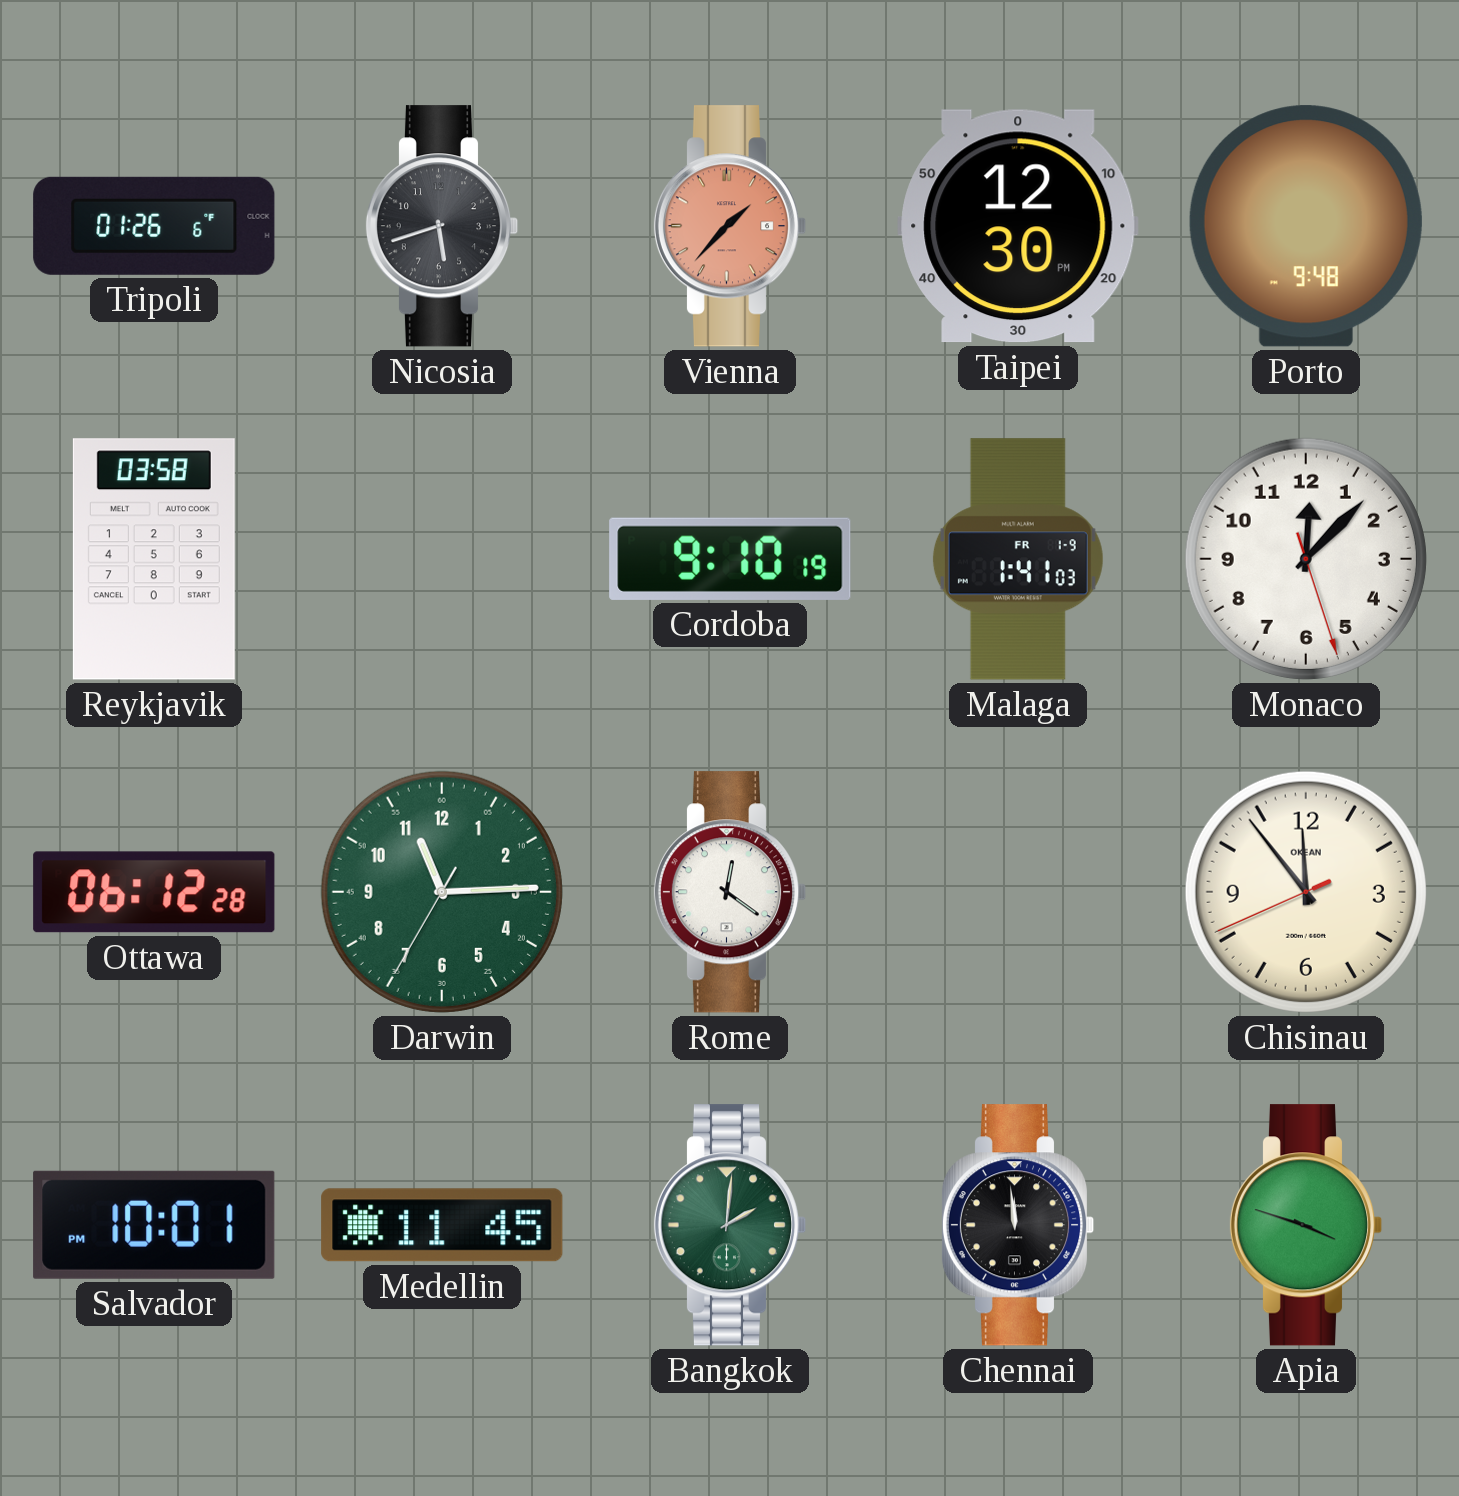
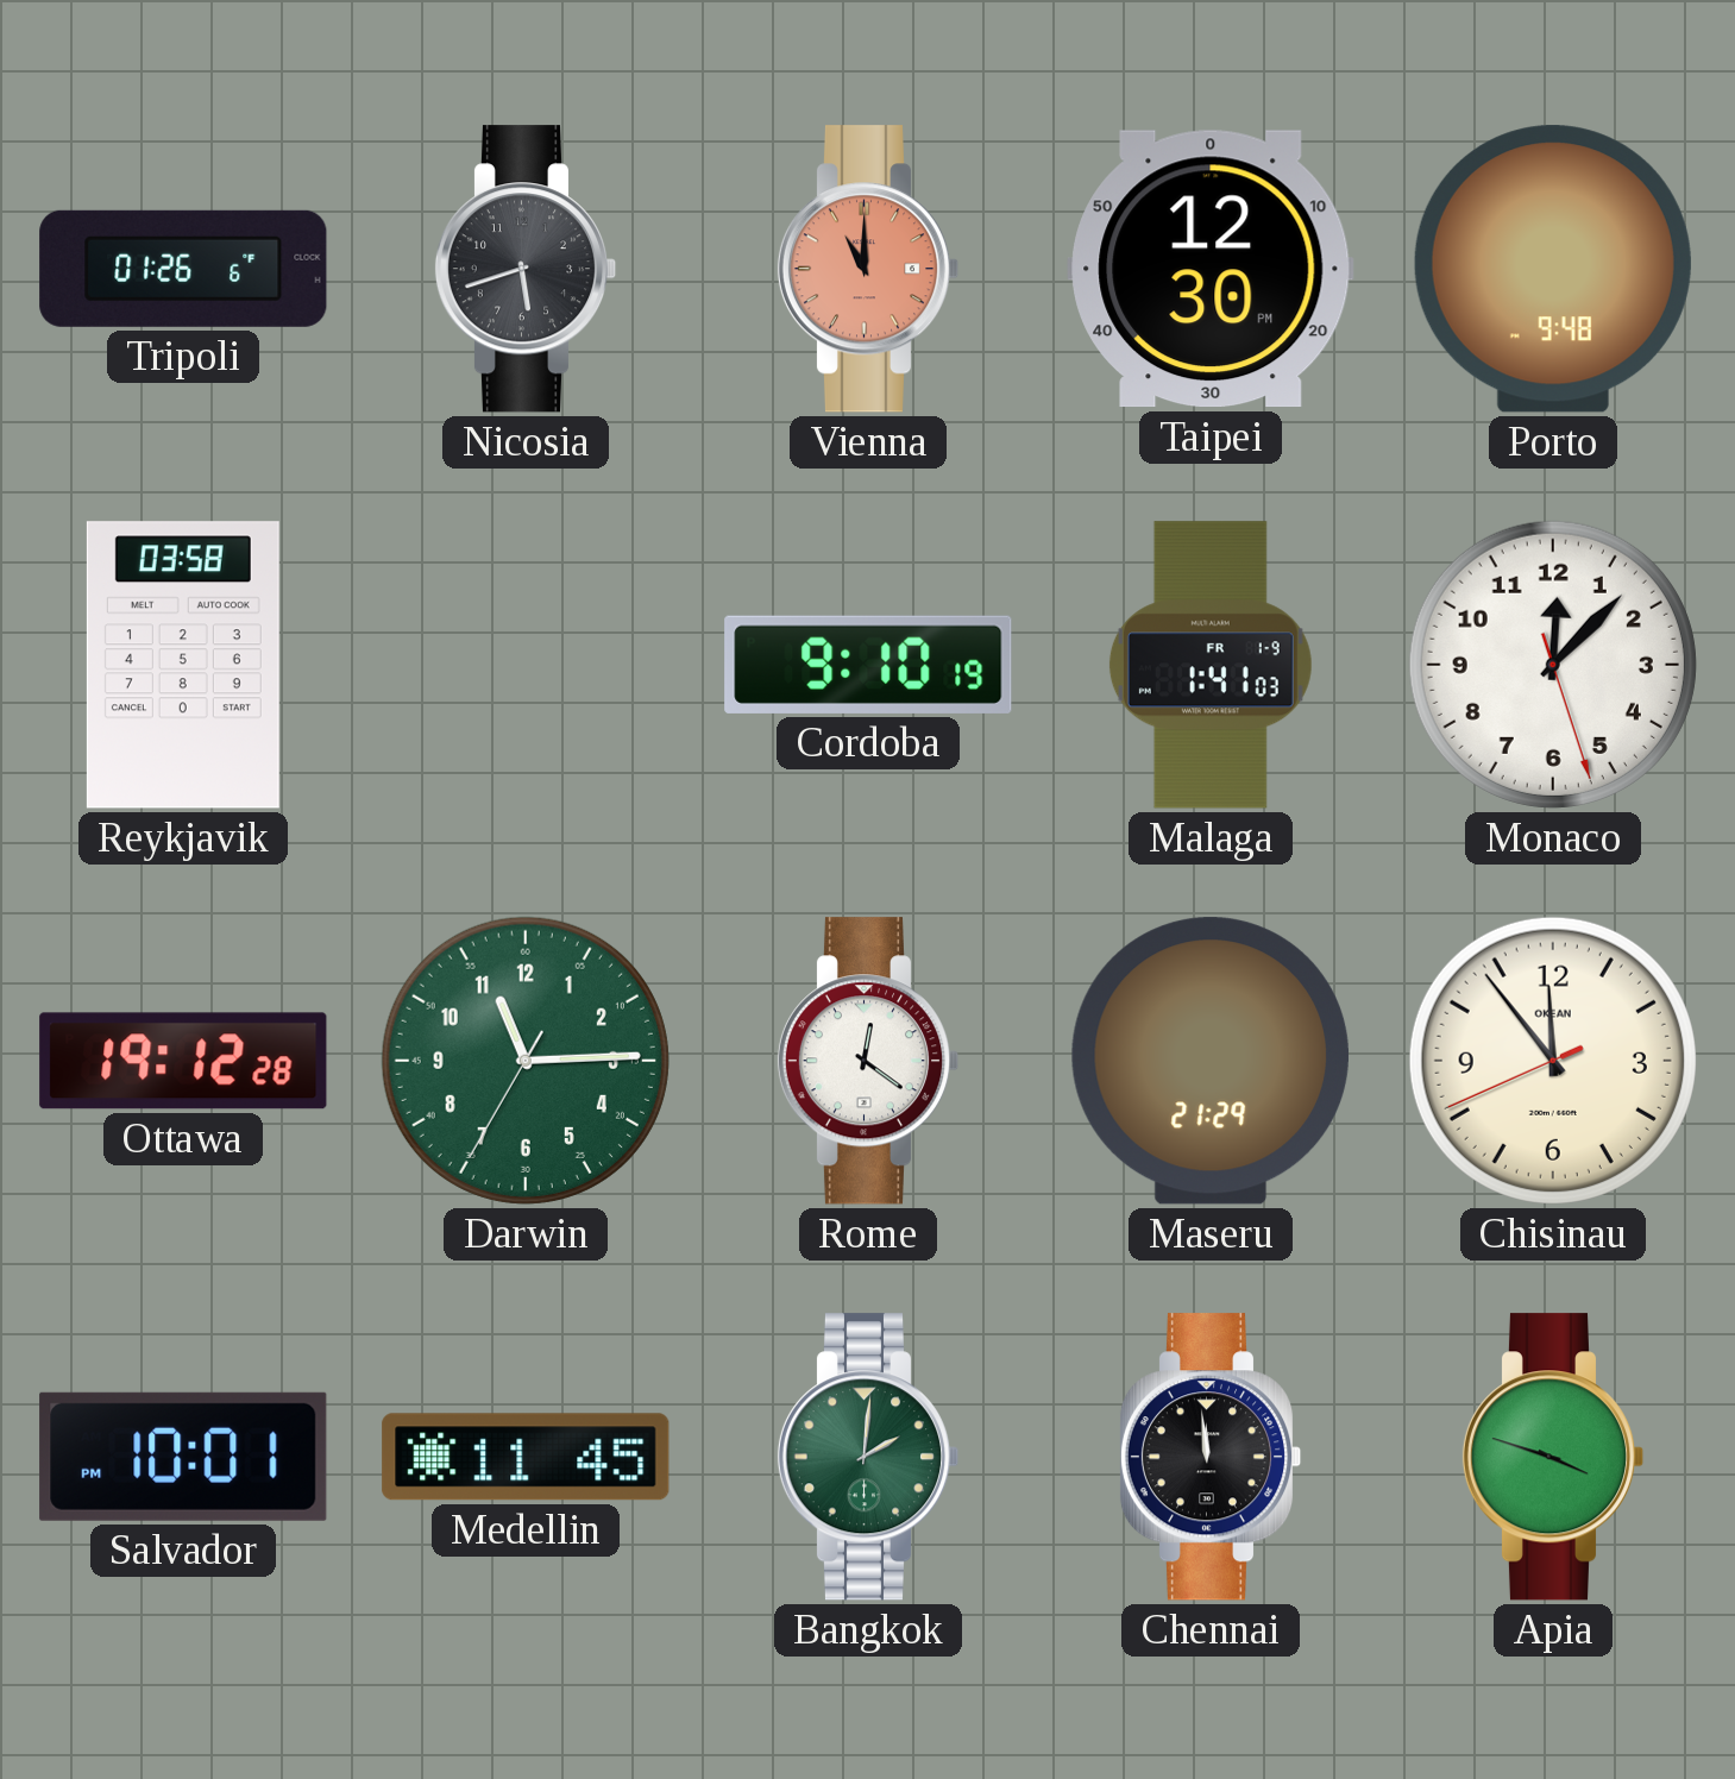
Vienna: 1:37 -> 11:00
Ottawa: 06:12 -> 19:12
Maseru: none -> 21:29
